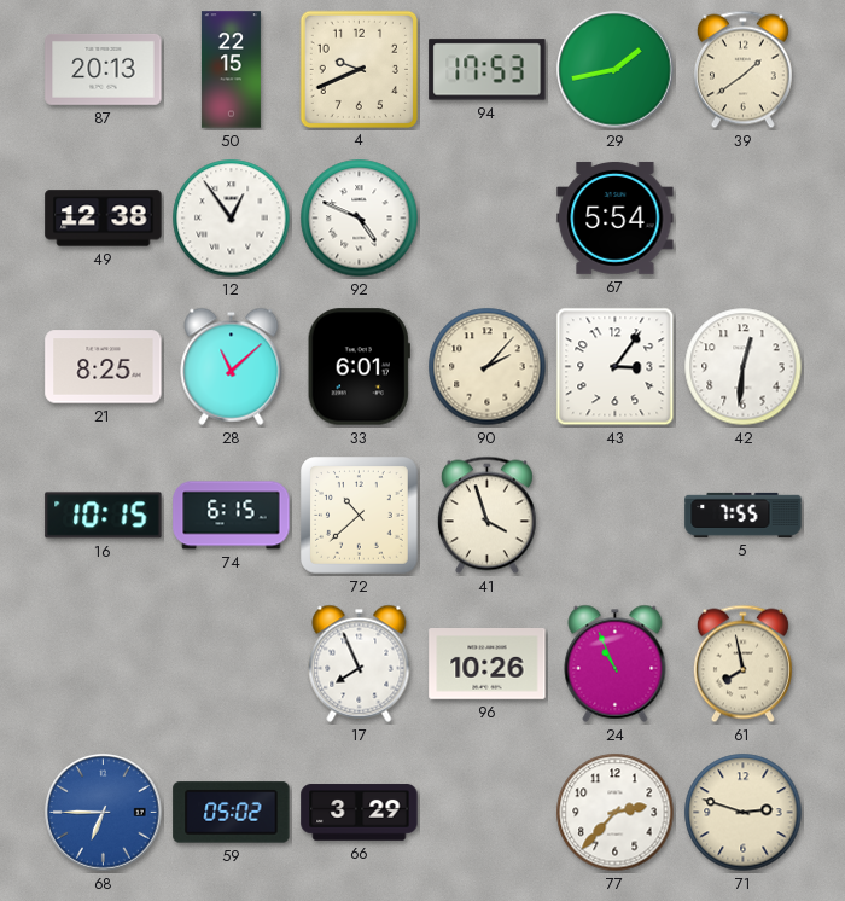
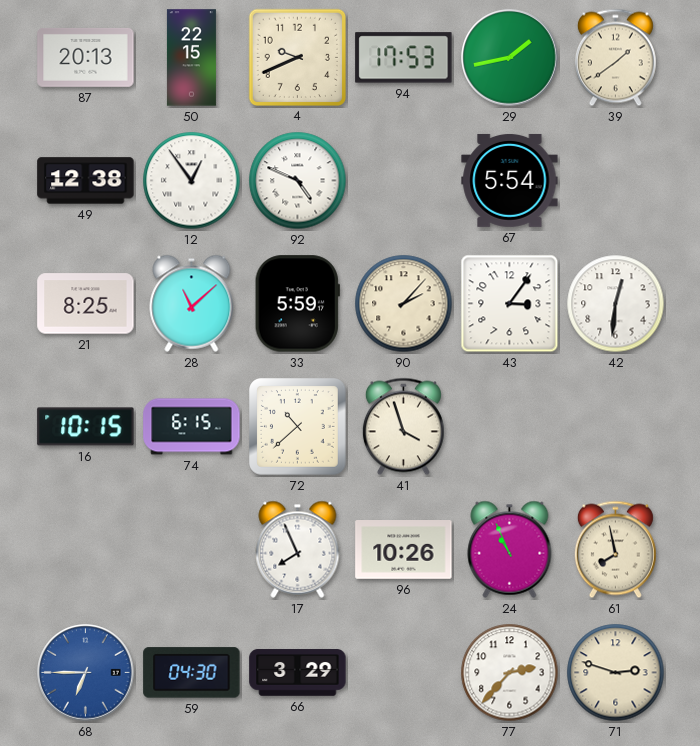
33: 6:01 -> 5:59
5: 7:55 -> none
59: 05:02 -> 04:30
